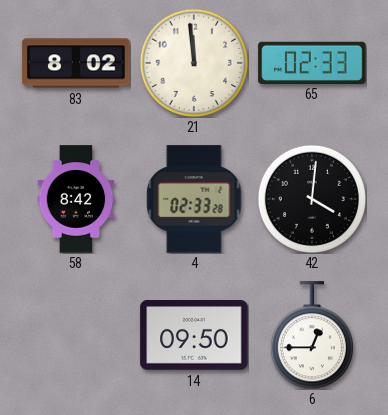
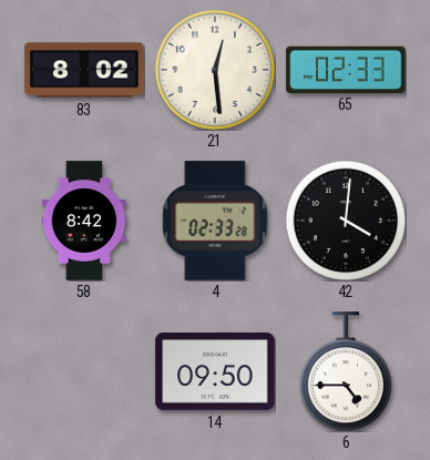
21: 11:59 -> 12:29
6: 12:45 -> 4:45
